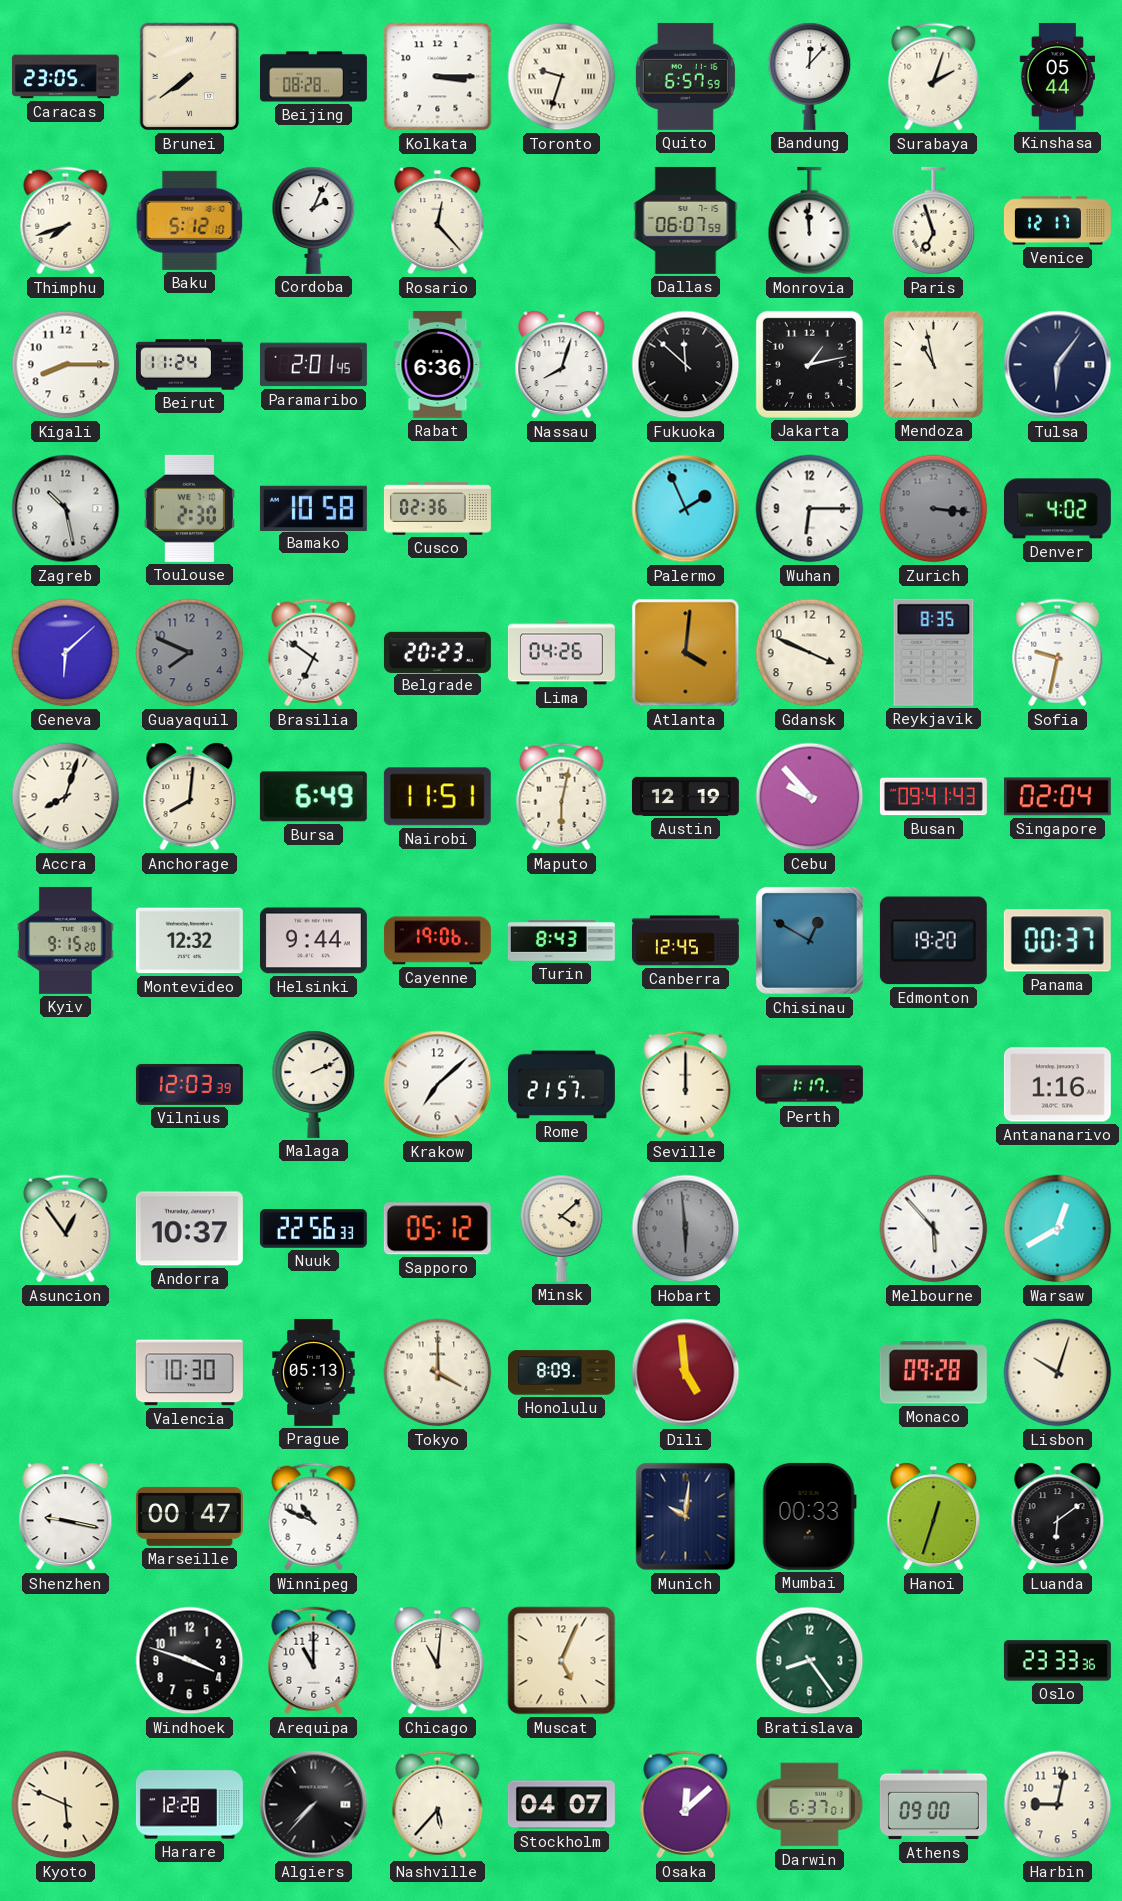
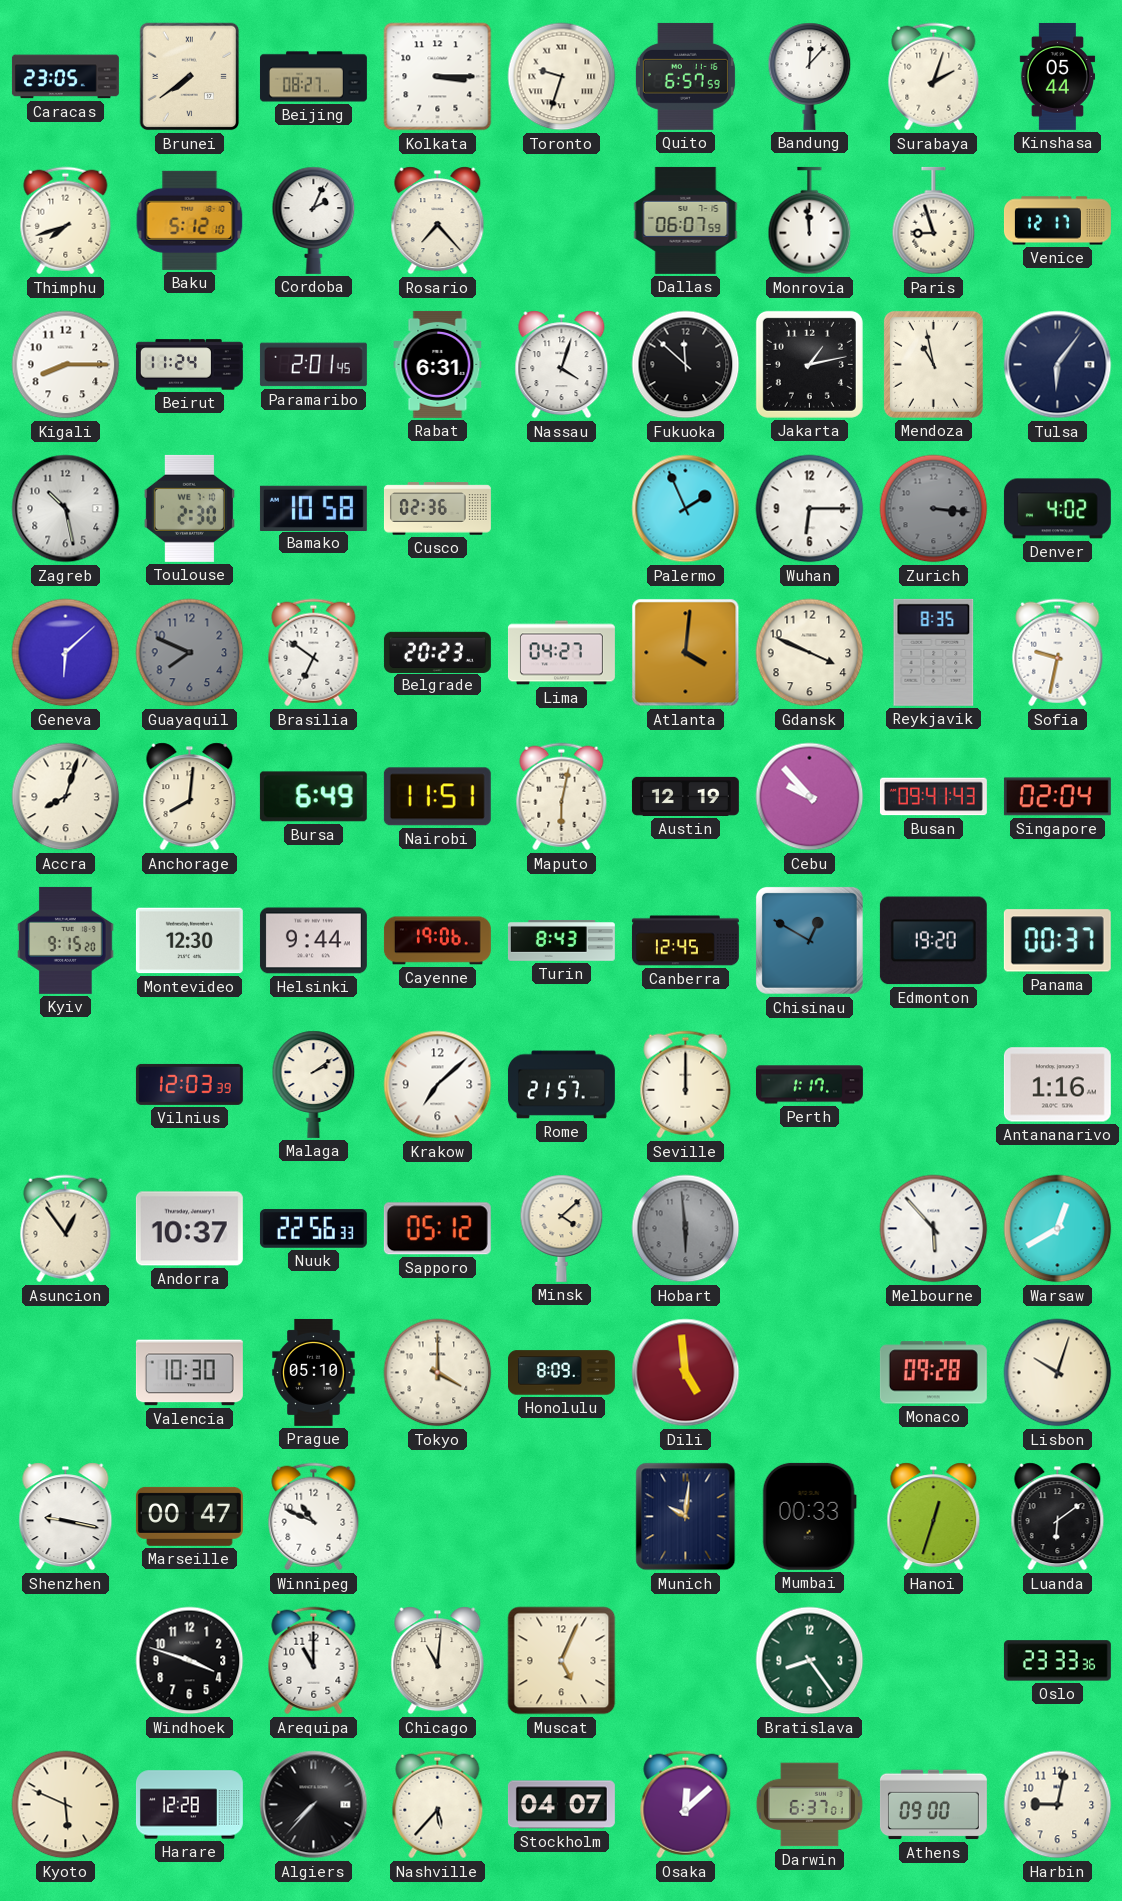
Beijing: 08:28 -> 08:27
Rosario: 12:23 -> 7:23
Paris: 6:57 -> 8:57
Rabat: 6:36 -> 6:31
Nassau: 8:03 -> 4:03
Lima: 04:26 -> 04:27
Montevideo: 12:32 -> 12:30
Malaga: 2:11 -> 2:09
Prague: 05:13 -> 05:10
